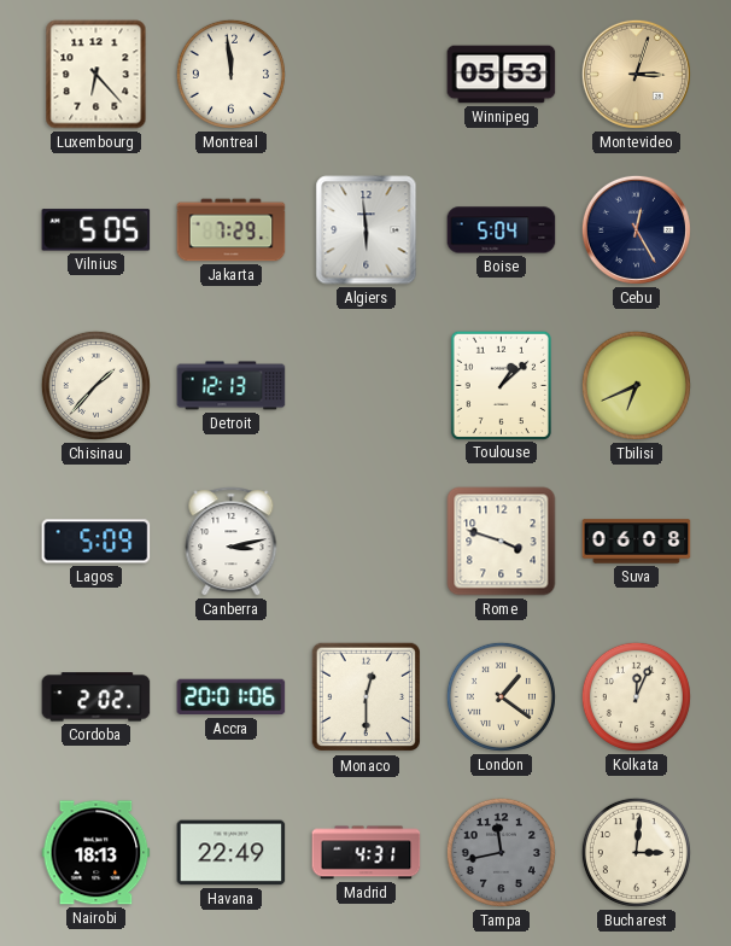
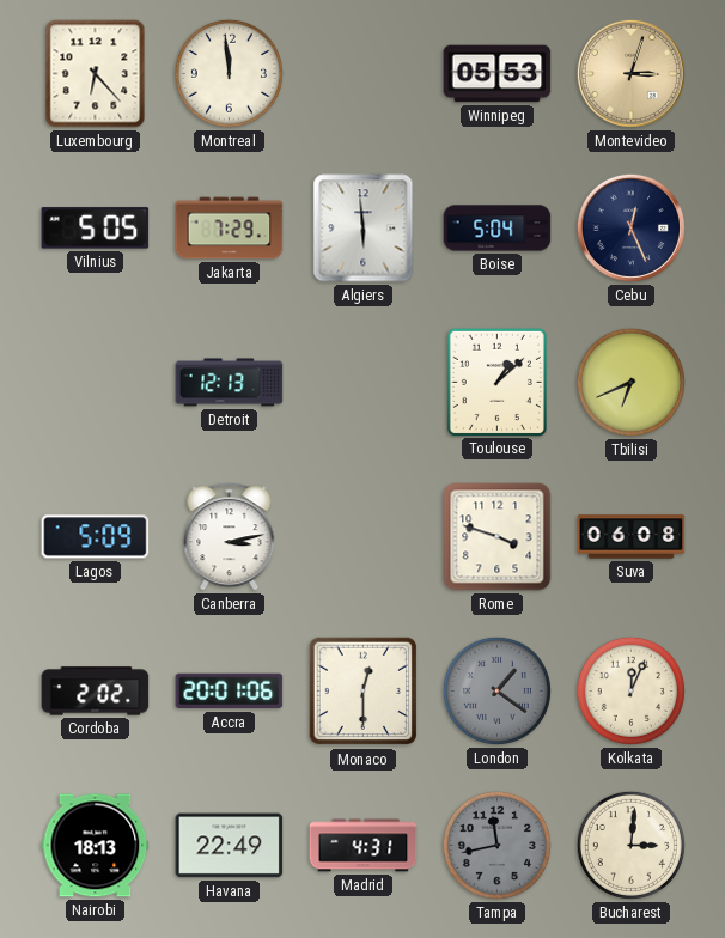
Cebu: 12:25 -> 12:26
Chisinau: 1:37 -> none
London dial: cream -> grey
